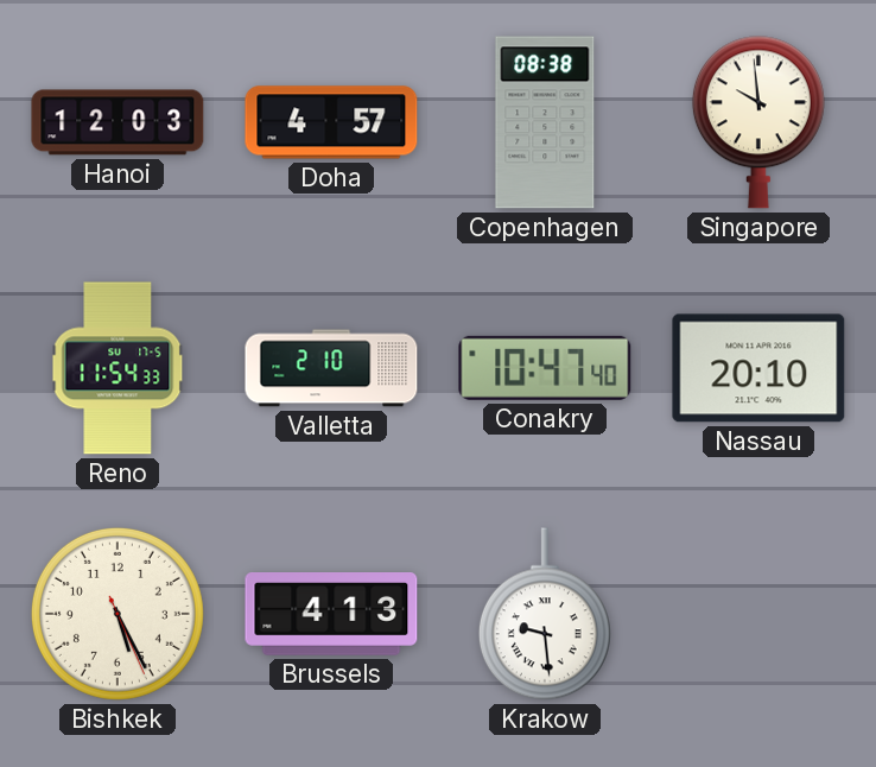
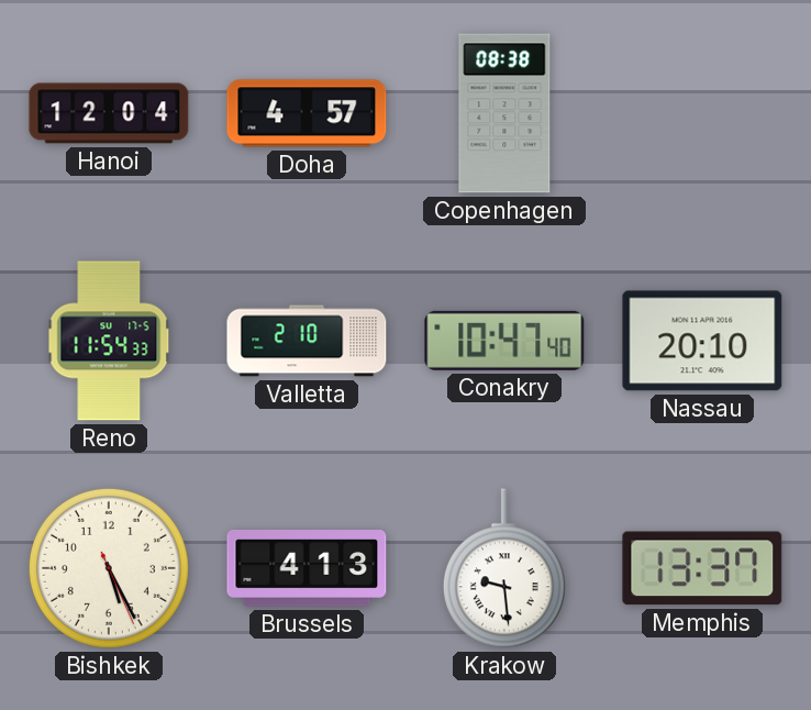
Hanoi: 12:03 -> 12:04
Singapore: 9:59 -> none
Memphis: none -> 13:37
